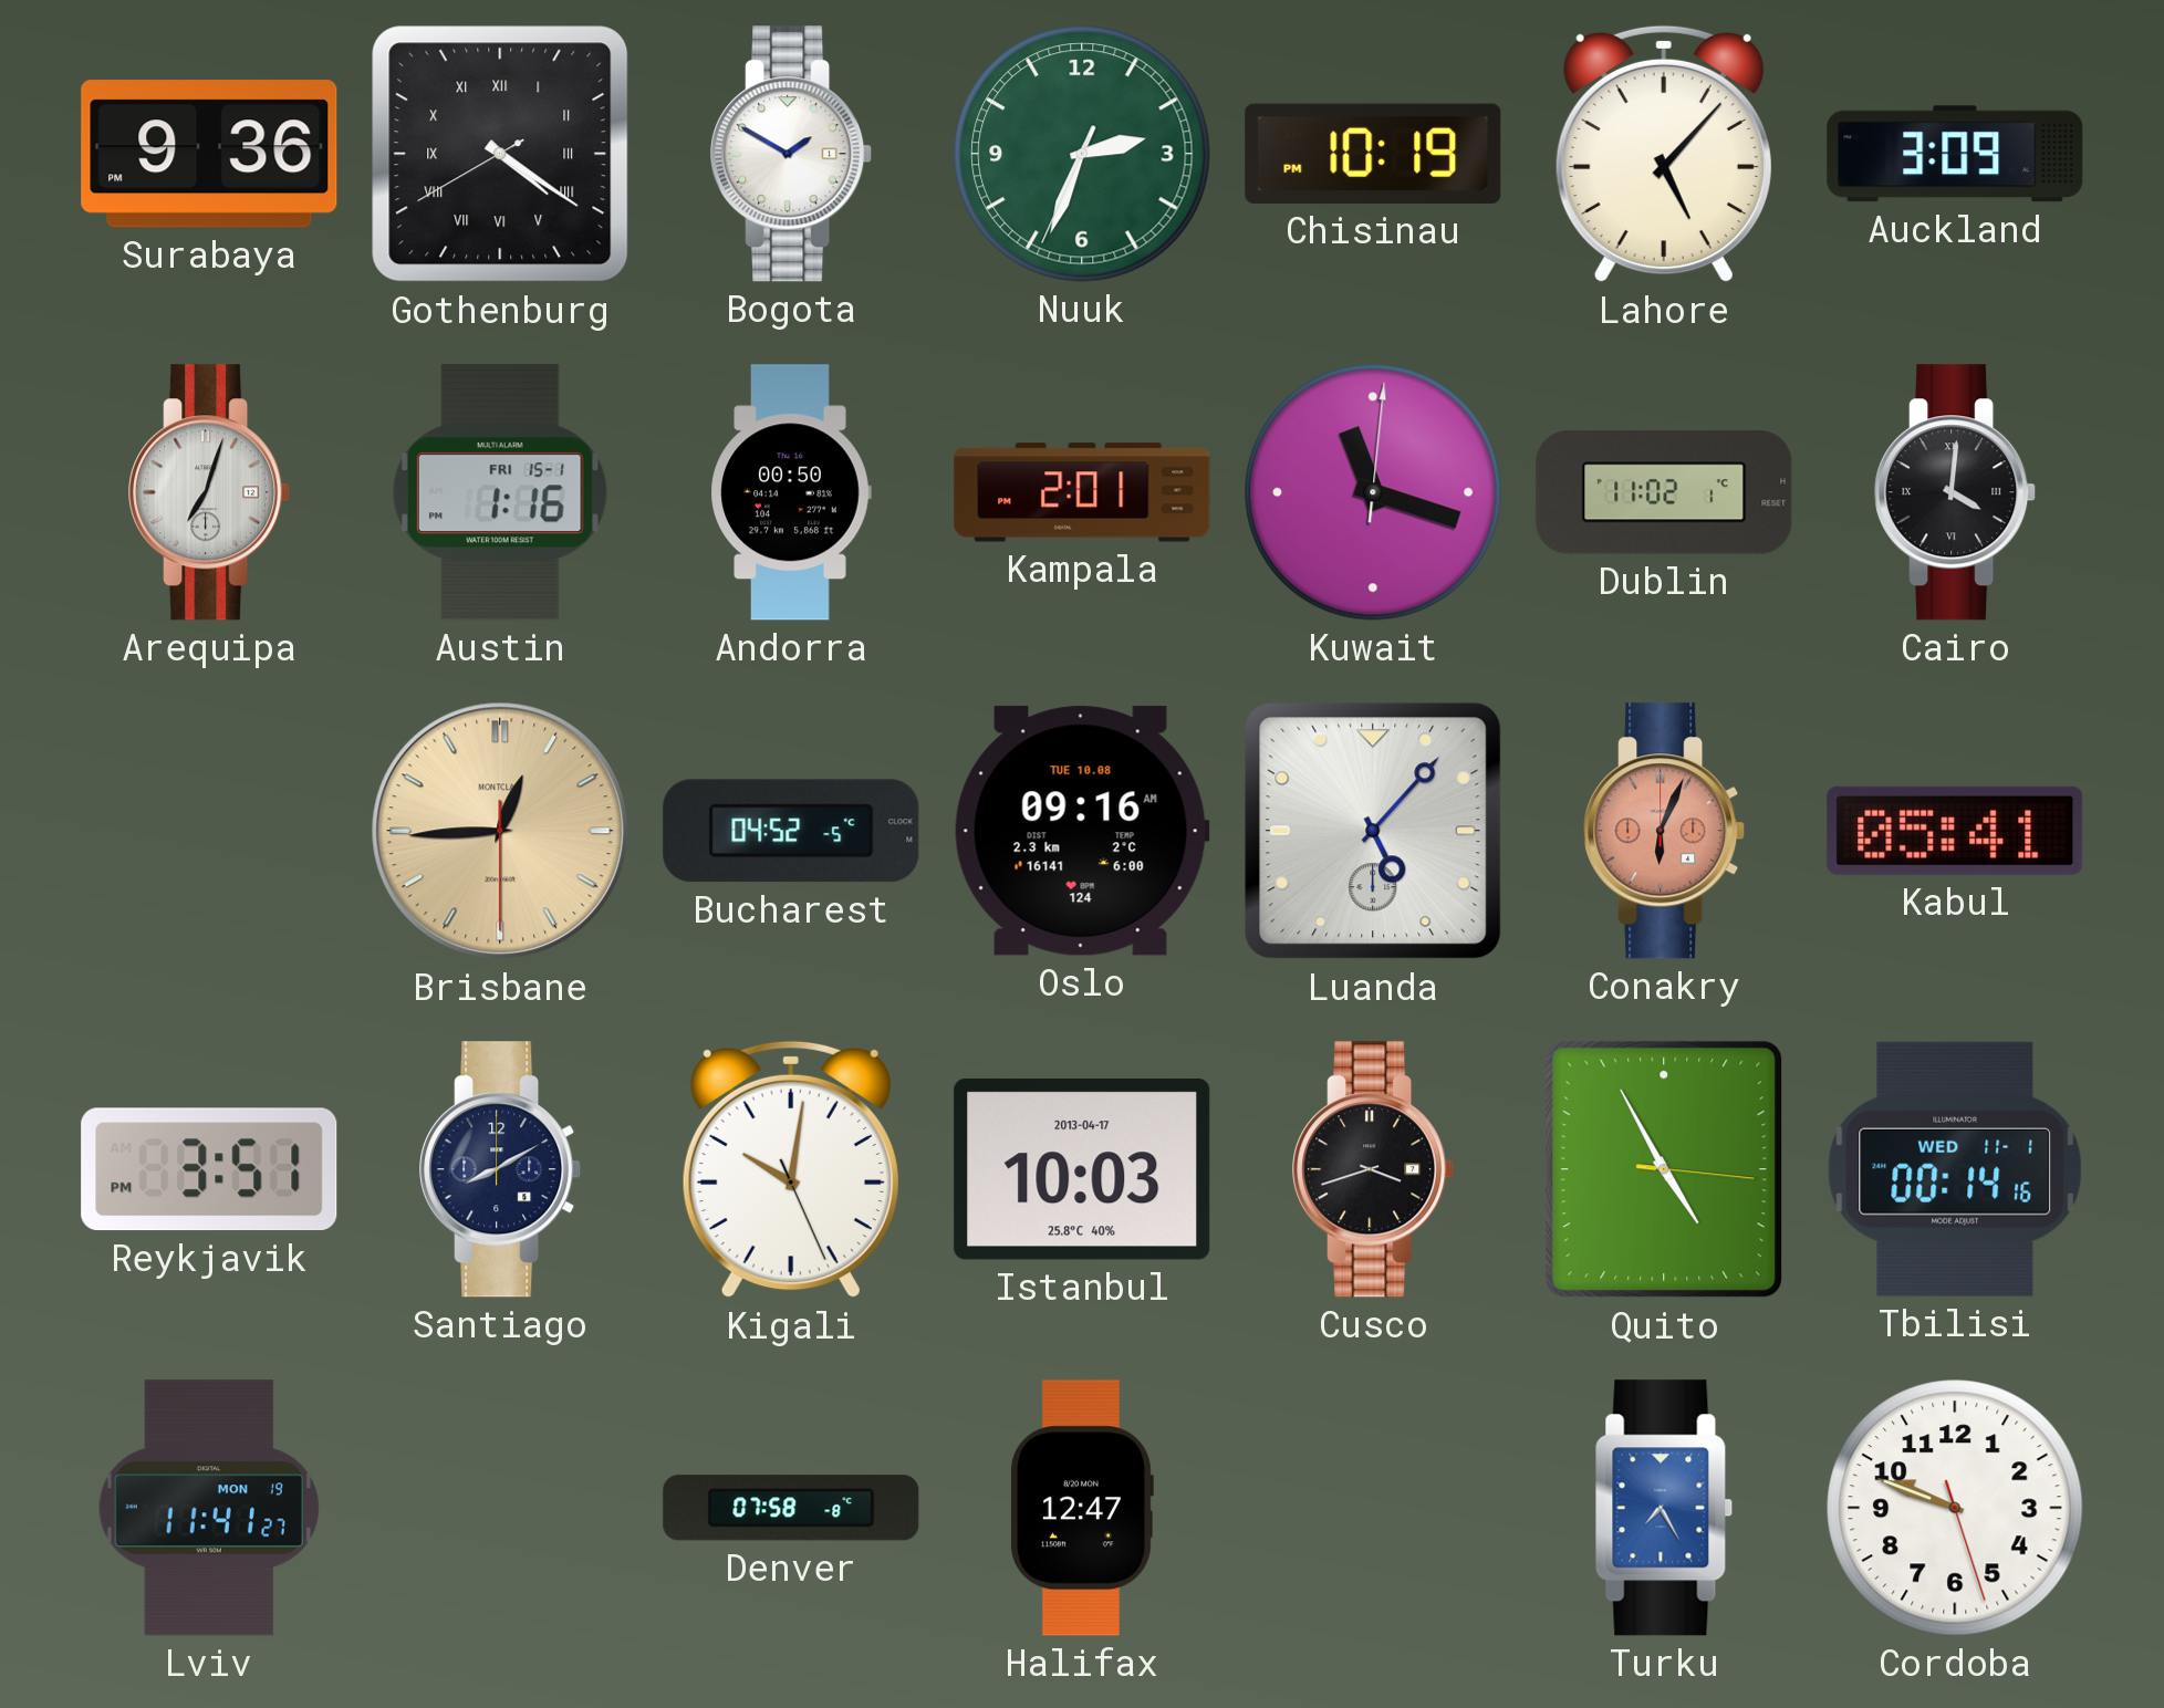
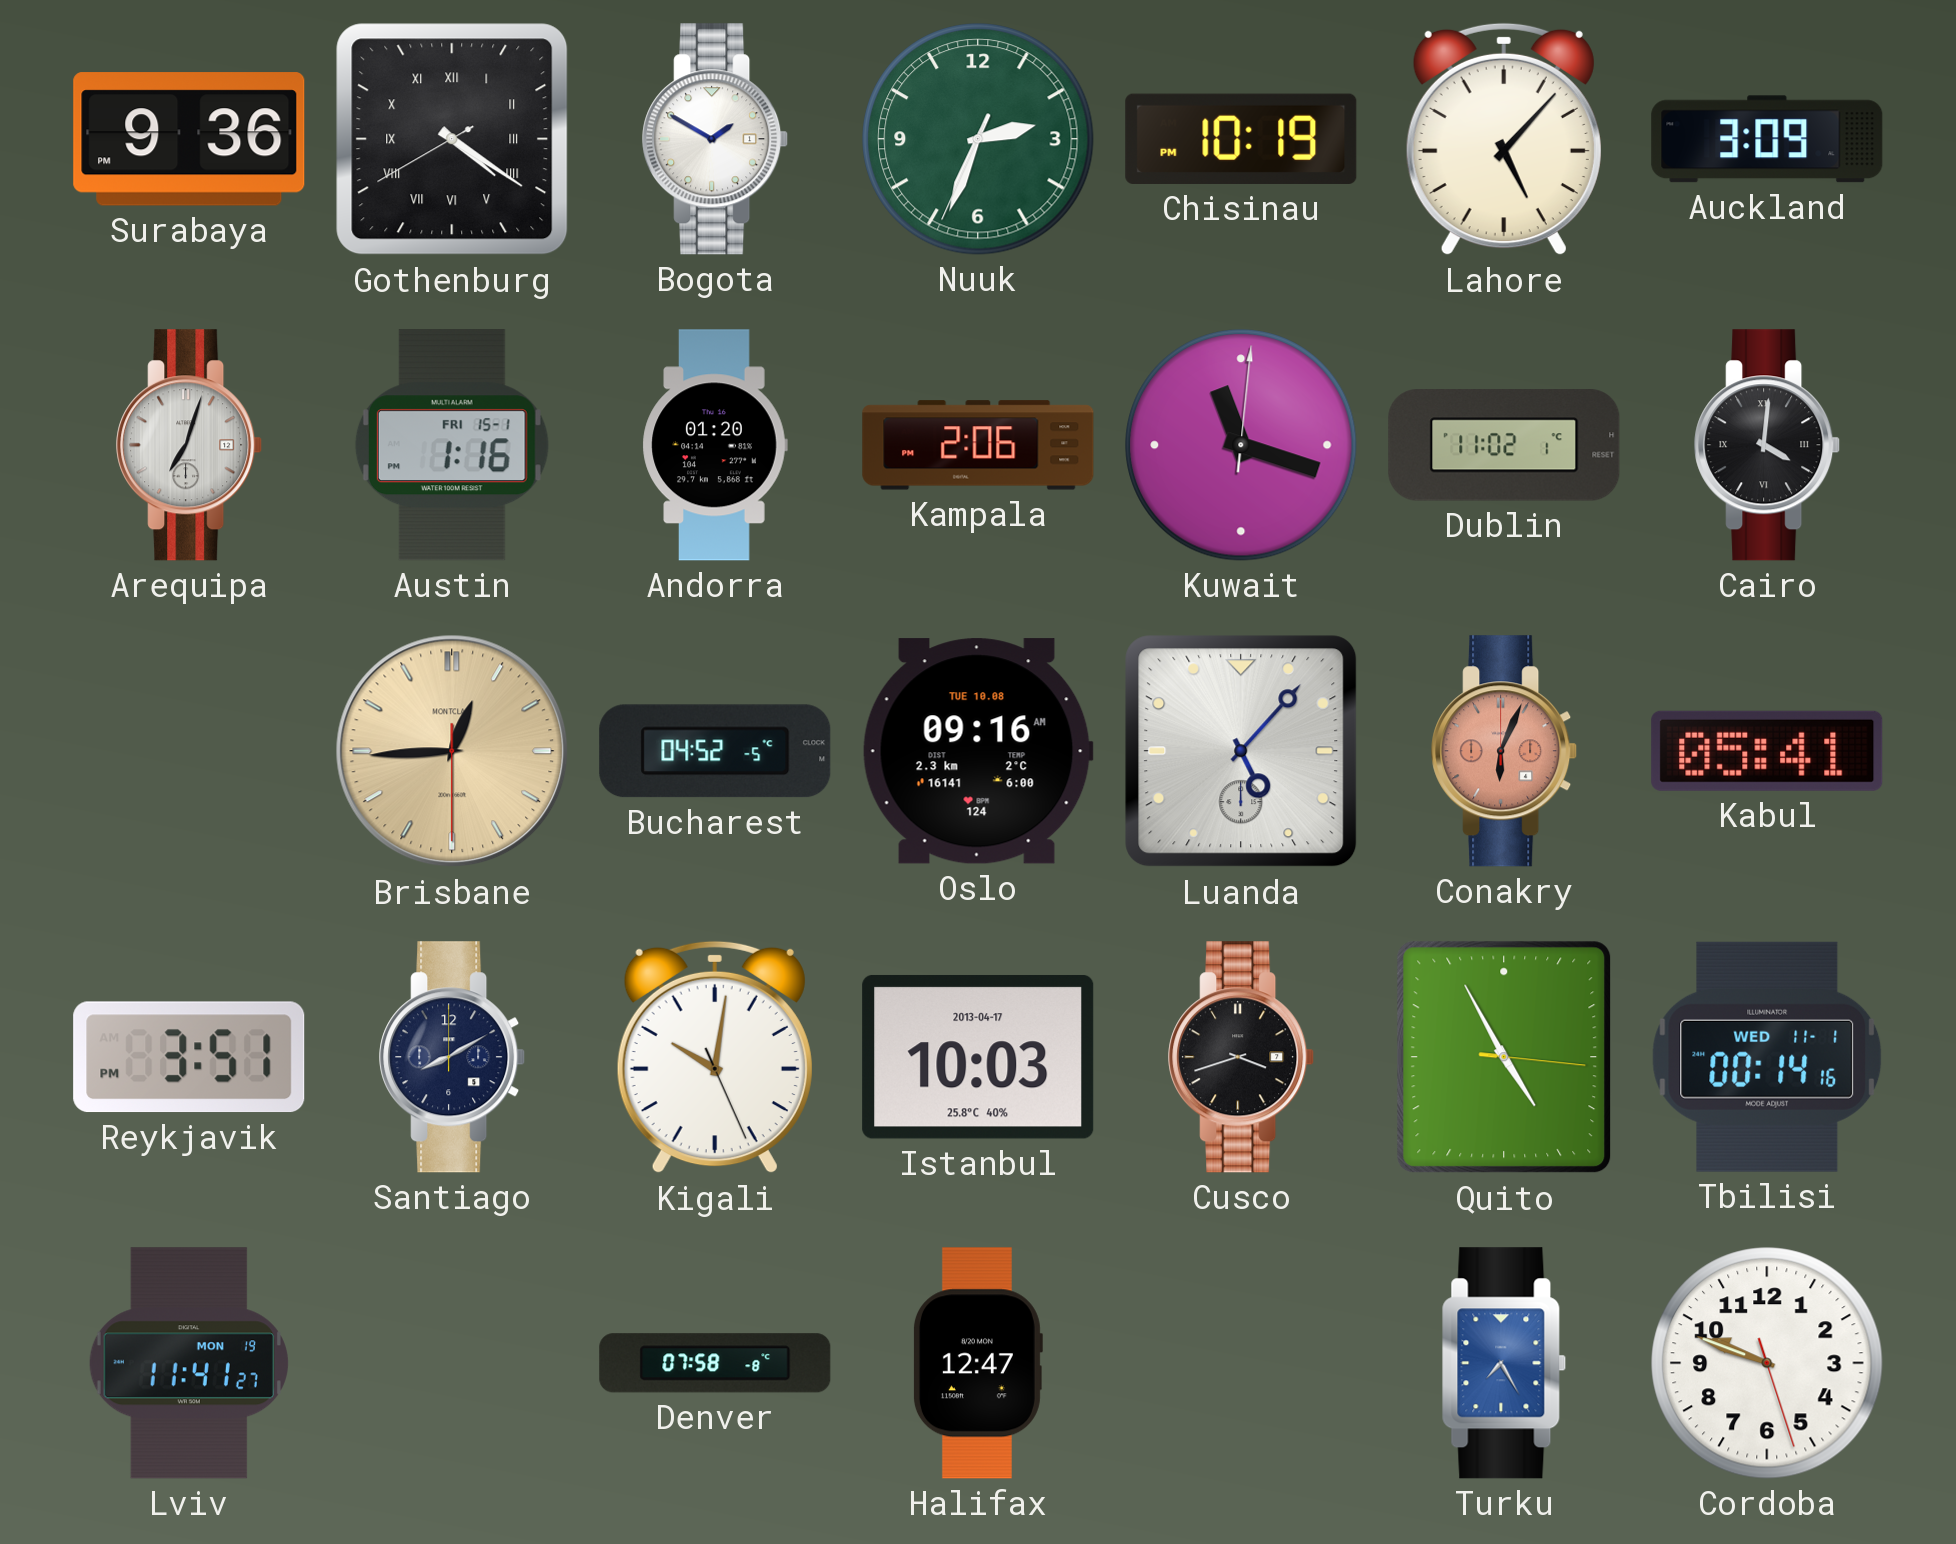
Andorra: 00:50 -> 01:20
Kampala: 2:01 -> 2:06
